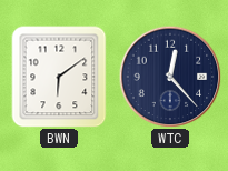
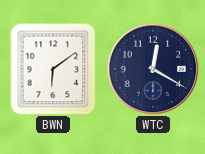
WTC: 12:23 -> 12:20
